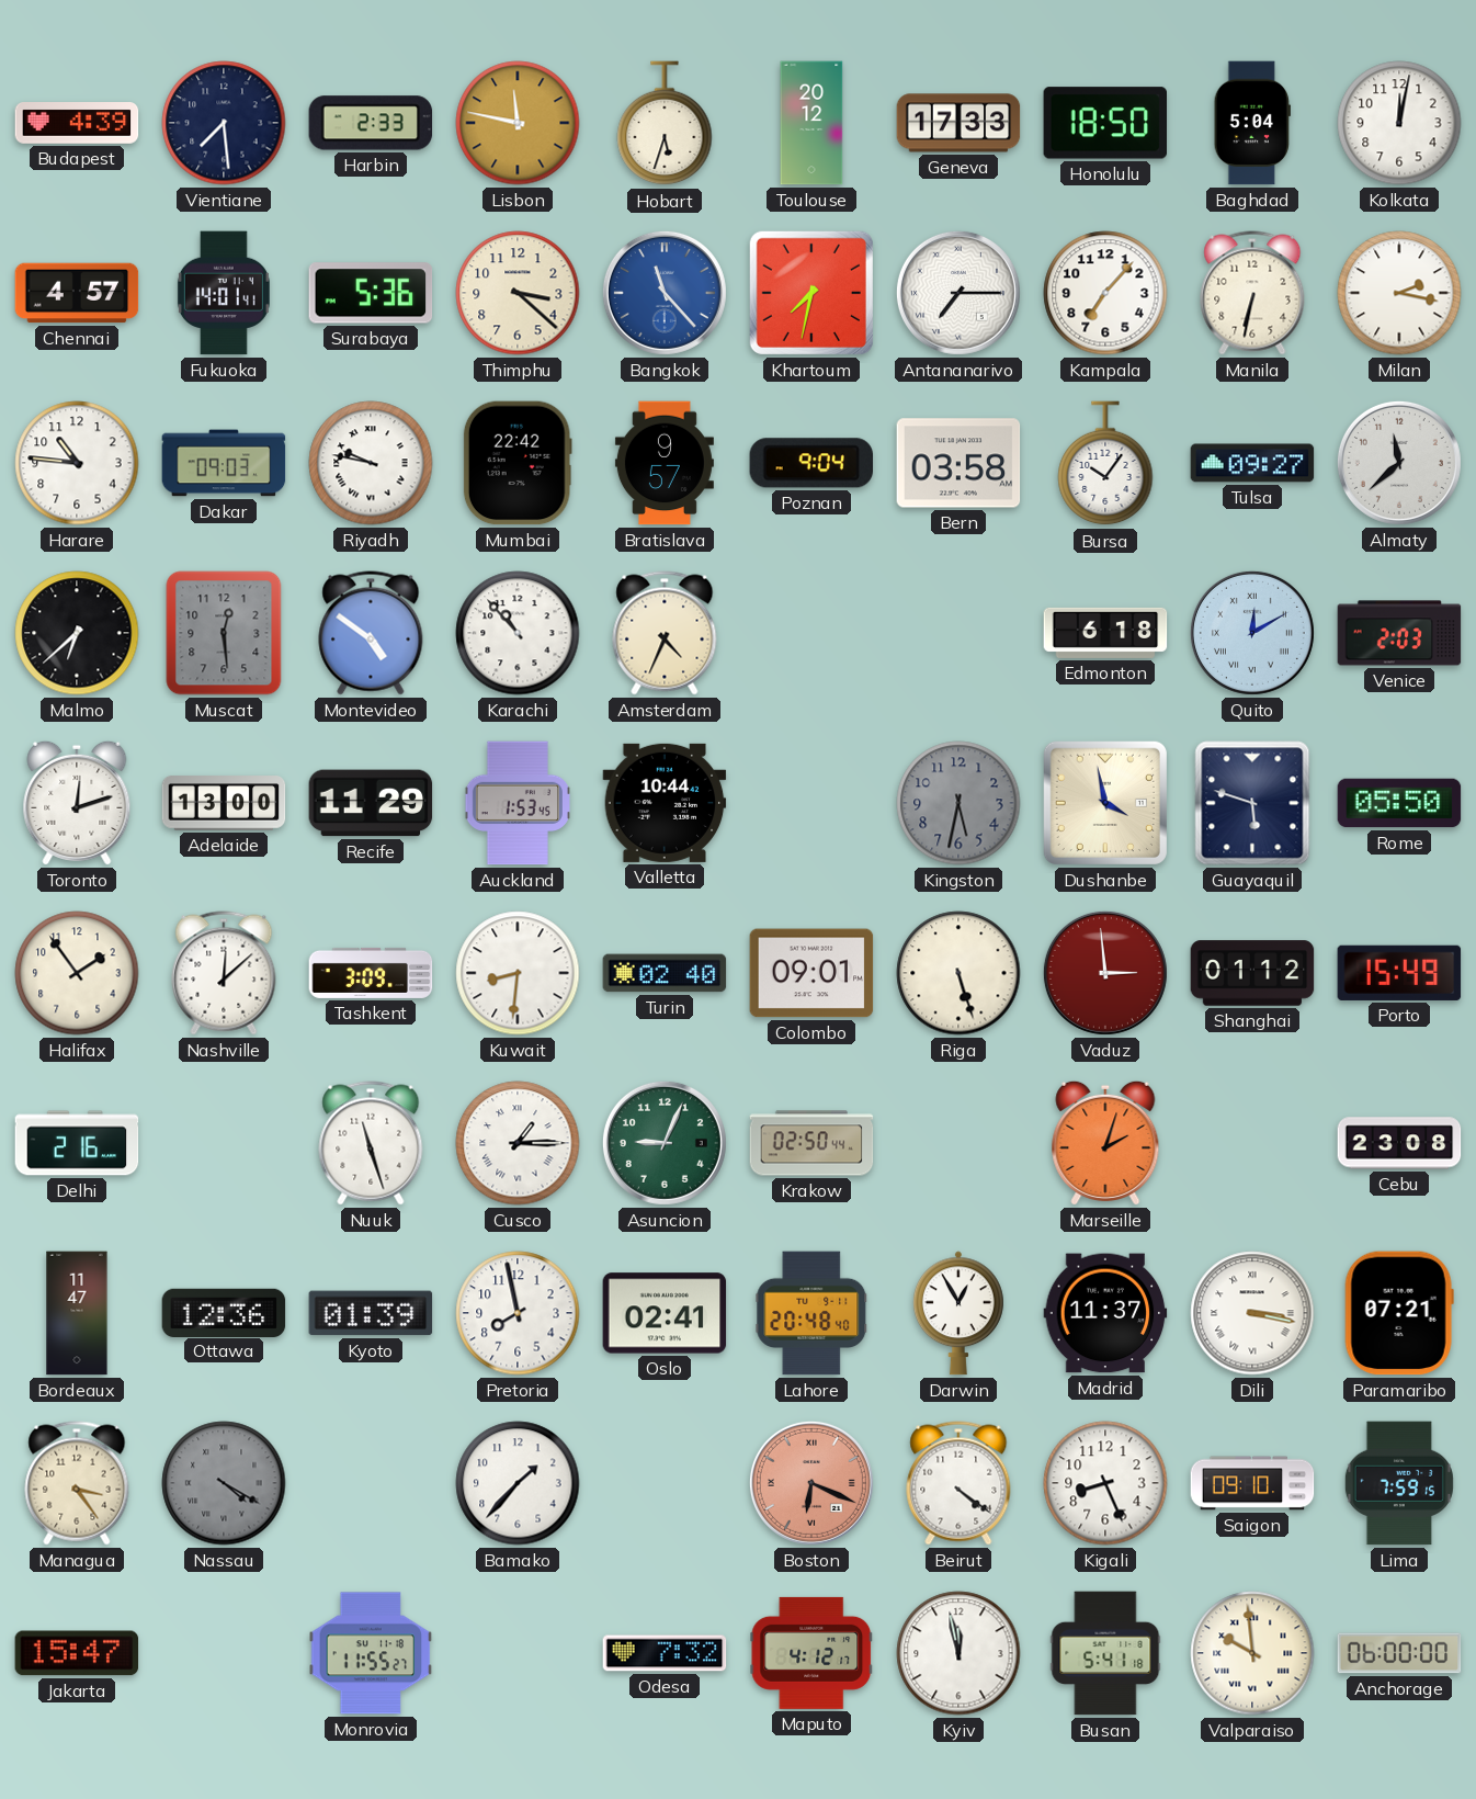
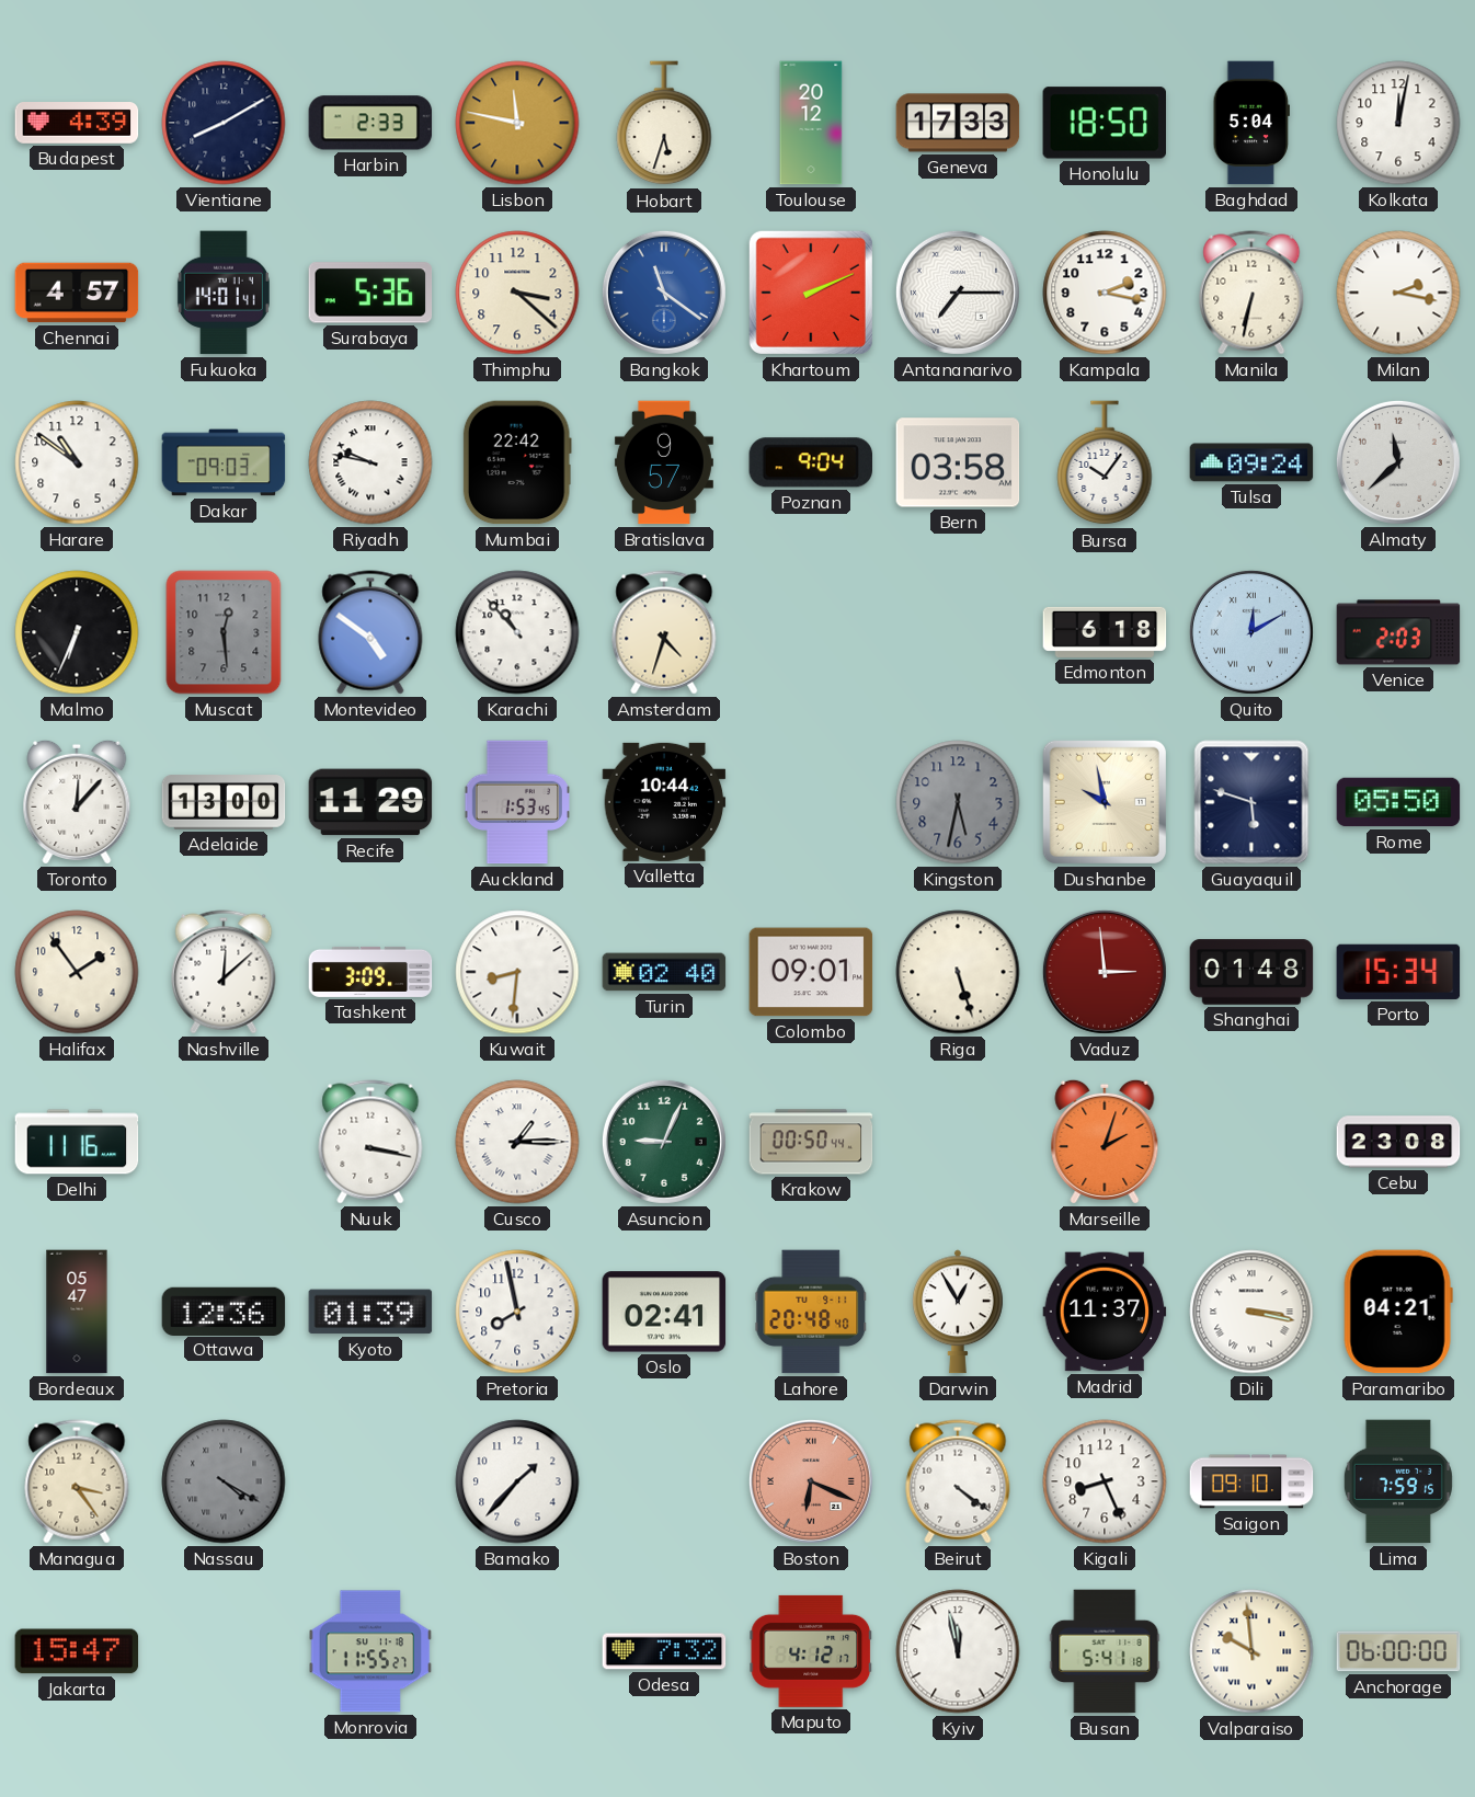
Vientiane: 7:29 -> 8:10
Bangkok: 11:23 -> 11:21
Khartoum: 7:32 -> 2:11
Kampala: 7:07 -> 2:17
Harare: 10:46 -> 10:51
Tulsa: 09:27 -> 09:24
Malmo: 6:38 -> 6:34
Amsterdam: 4:34 -> 4:33
Toronto: 12:12 -> 12:07
Dushanbe: 3:58 -> 9:58
Shanghai: 01:12 -> 01:48
Porto: 15:49 -> 15:34
Delhi: 2:16 -> 11:16
Nuuk: 11:27 -> 3:17
Krakow: 02:50 -> 00:50
Bordeaux: 11:47 -> 05:47
Paramaribo: 07:21 -> 04:21
